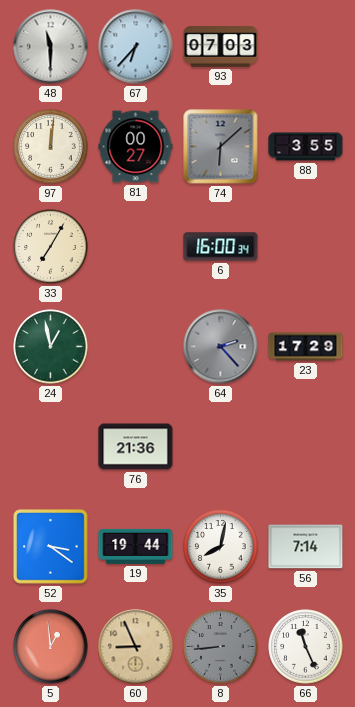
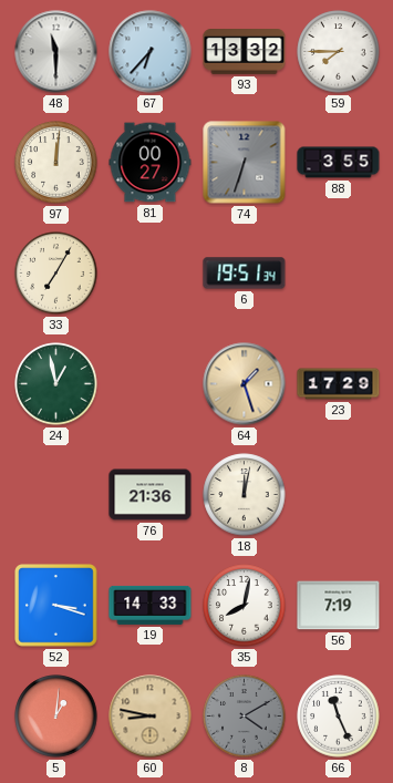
93: 07:03 -> 13:32
59: none -> 7:45
74: 6:08 -> 6:33
6: 16:00 -> 19:51
64: 2:23 -> 1:27
64 dial: grey -> champagne
18: none -> 12:02
52: 3:21 -> 3:18
19: 19:44 -> 14:33
56: 7:14 -> 7:19
5: 12:59 -> 1:01
60: 8:56 -> 8:47
8: 8:44 -> 4:10
